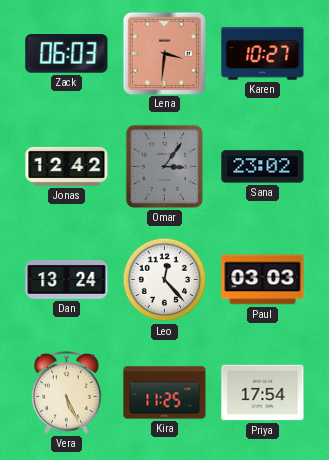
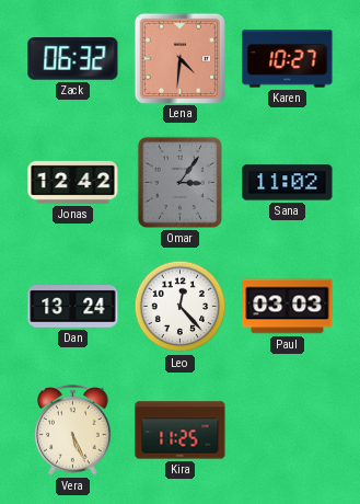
Zack: 06:03 -> 06:32
Lena: 3:31 -> 4:31
Sana: 23:02 -> 11:02
Priya: 17:54 -> none
